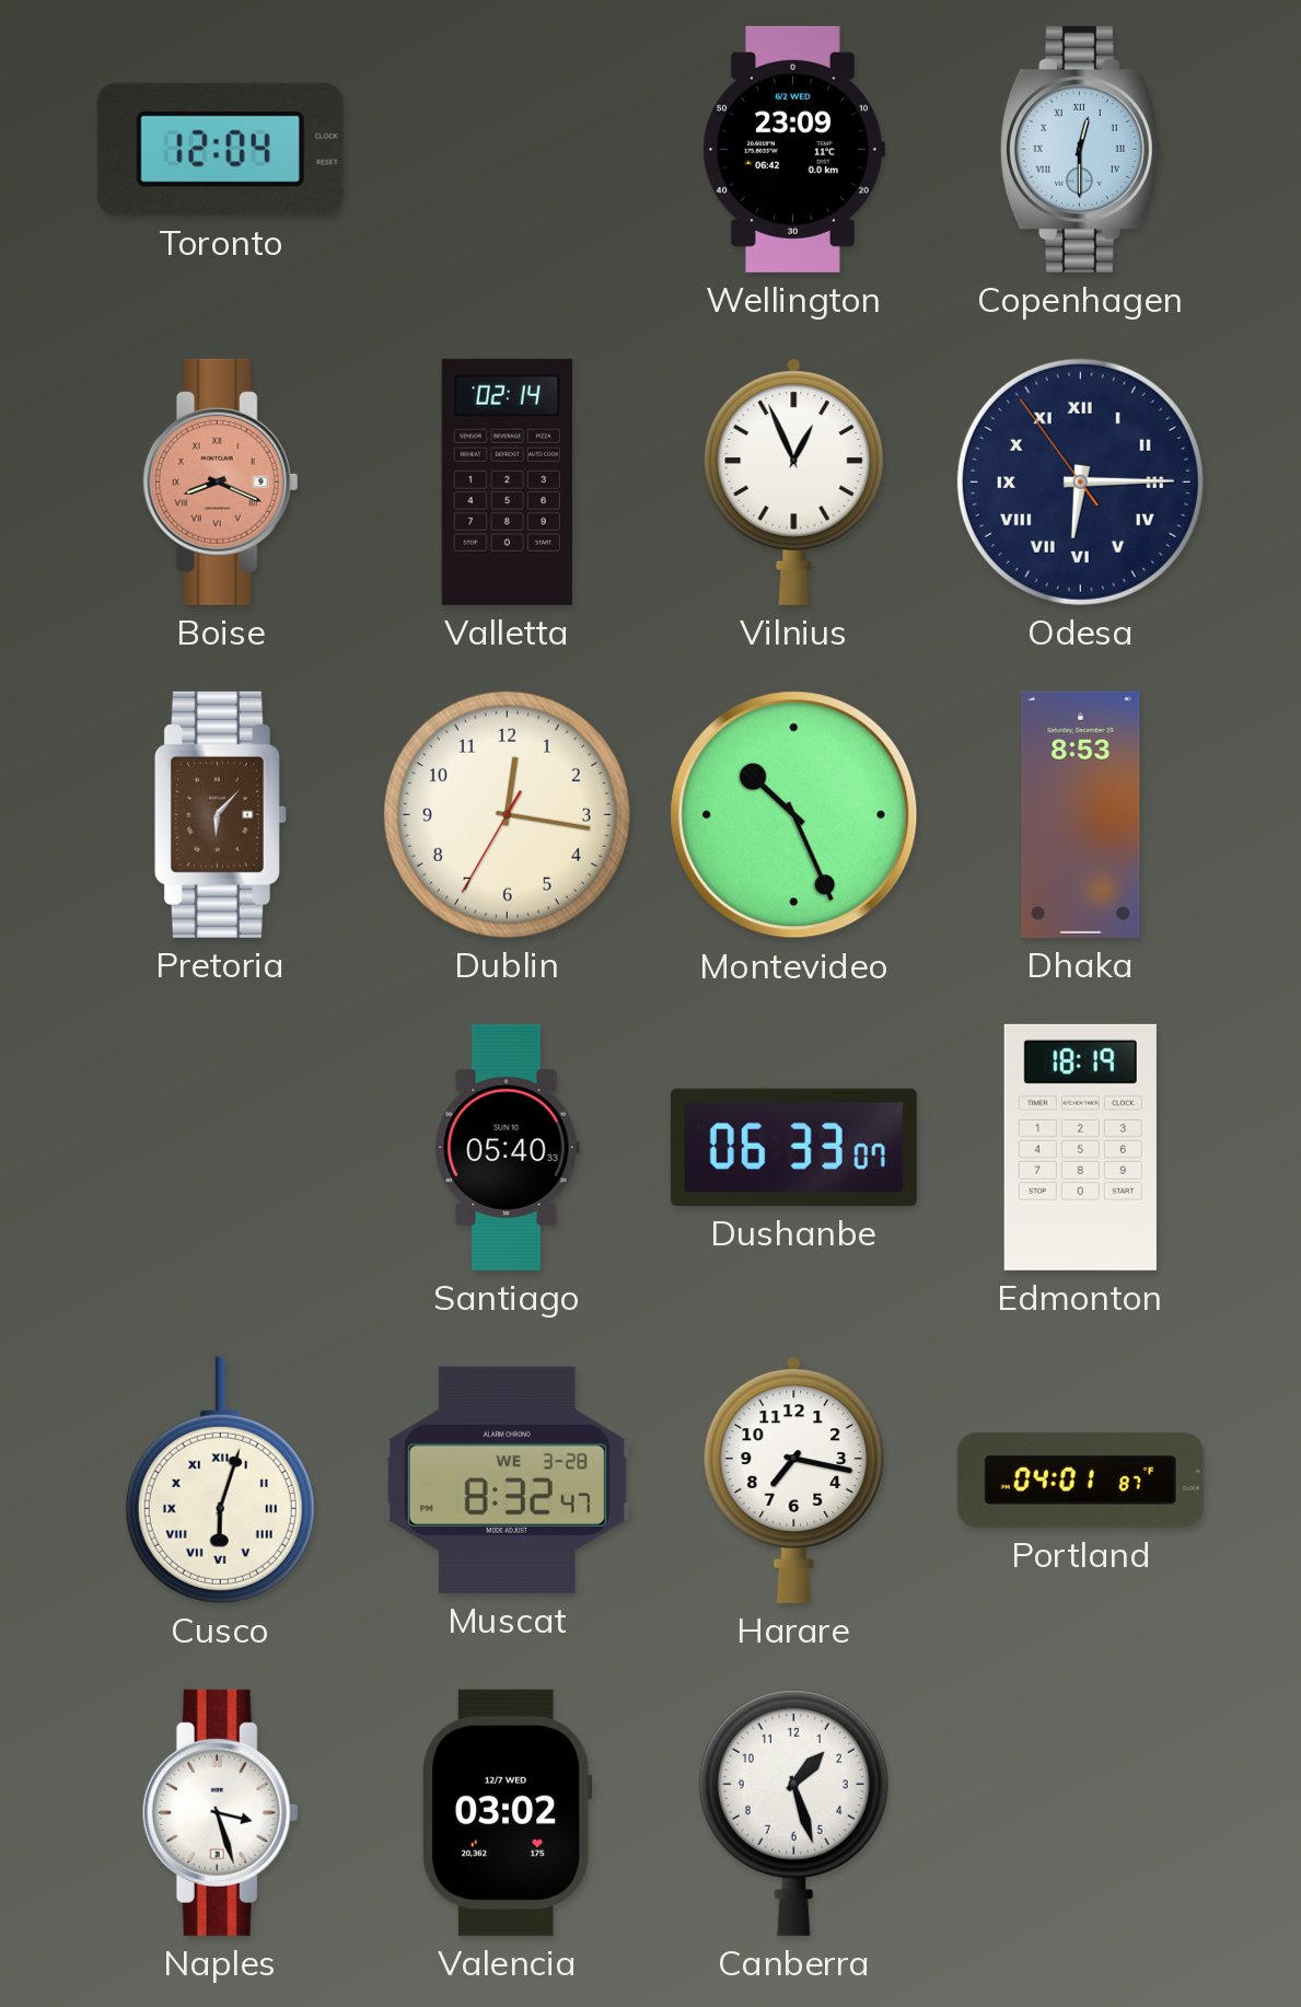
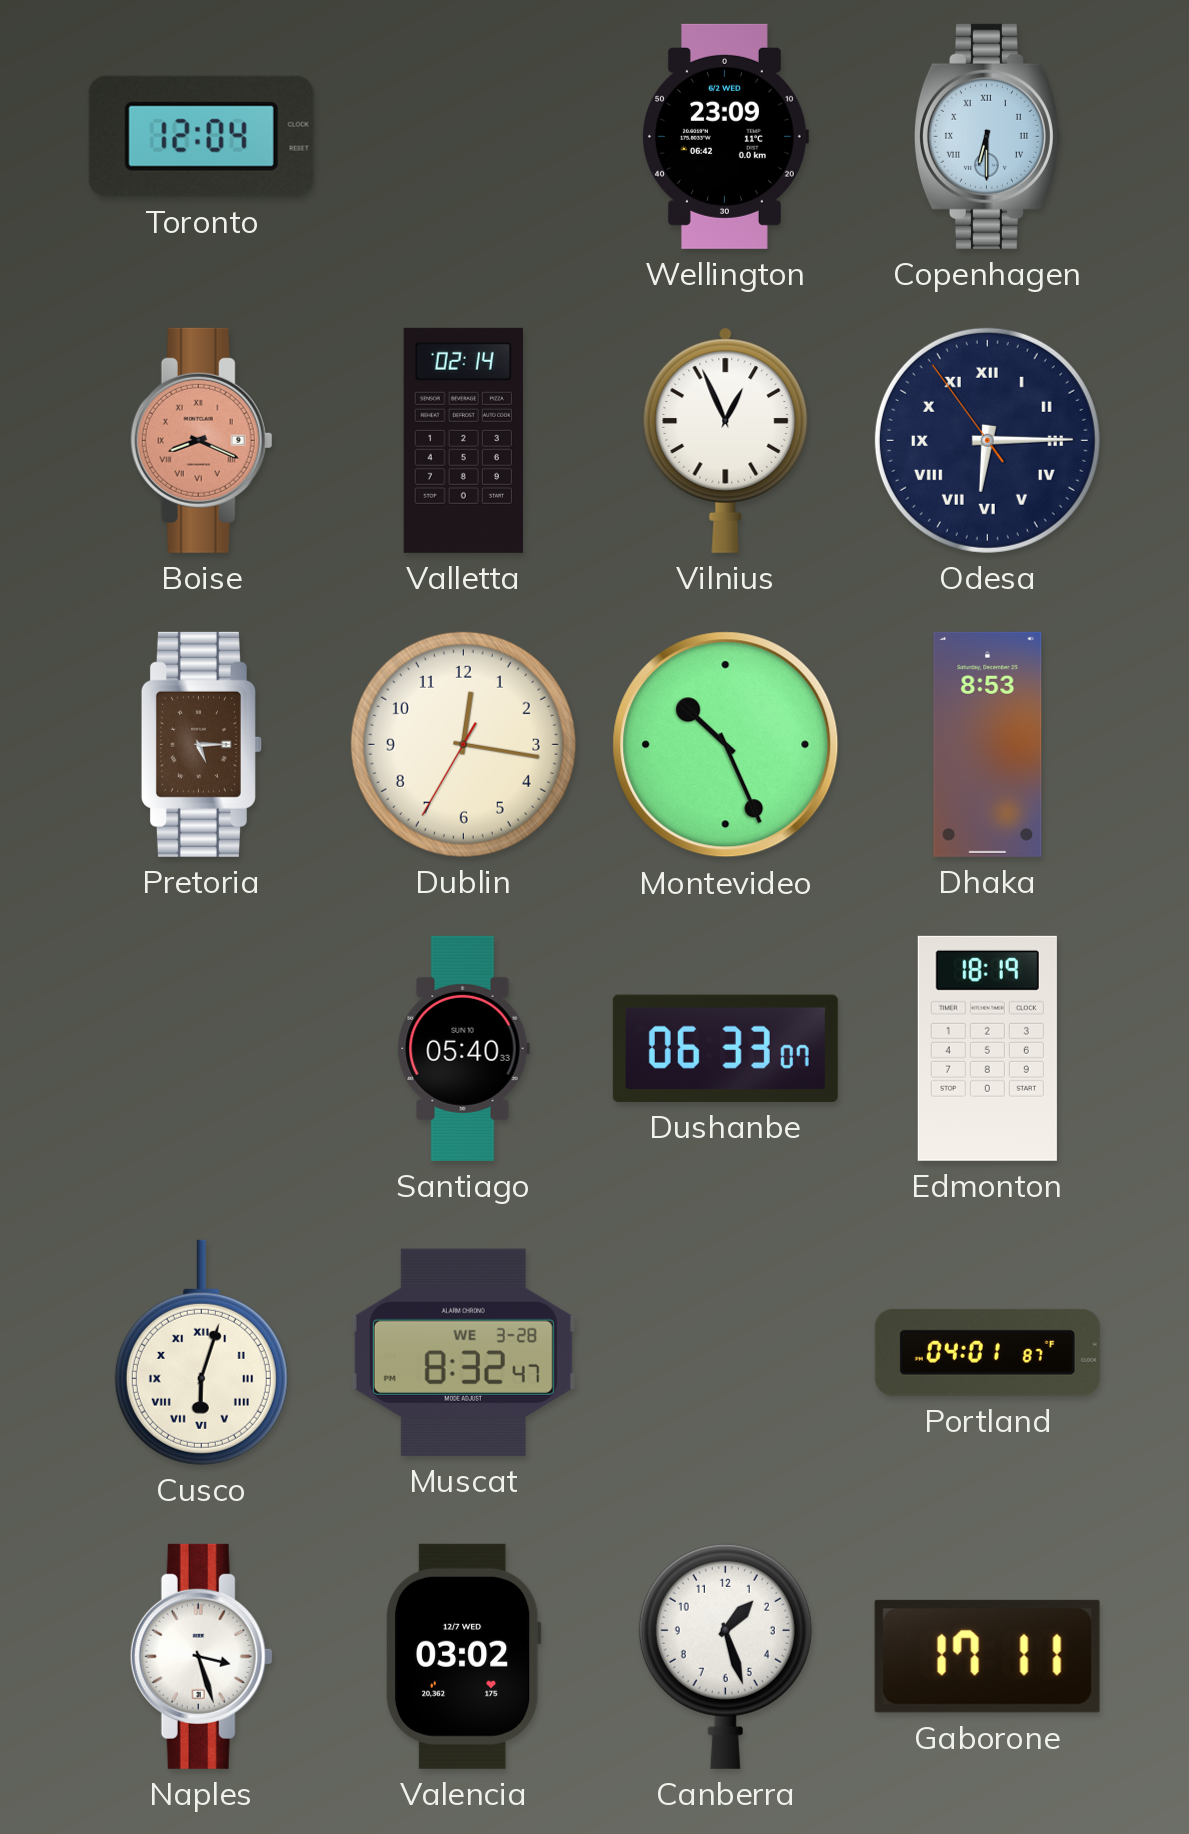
Copenhagen: 12:30 -> 6:30
Pretoria: 6:07 -> 5:15
Harare: 7:17 -> none
Gaborone: none -> 17:11
